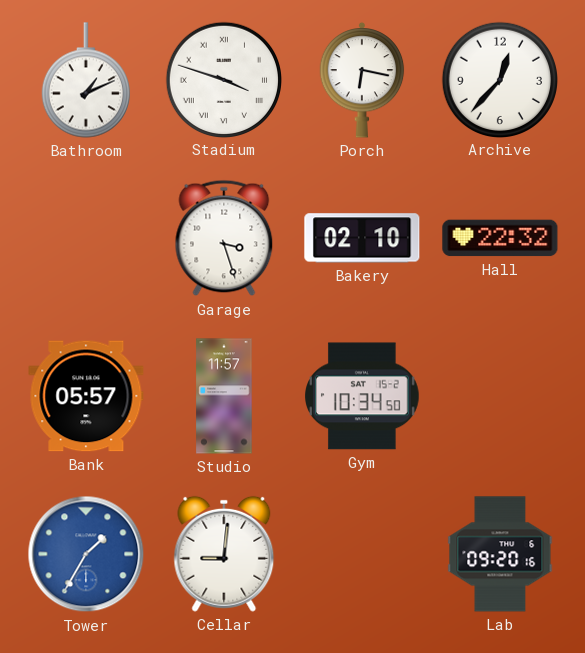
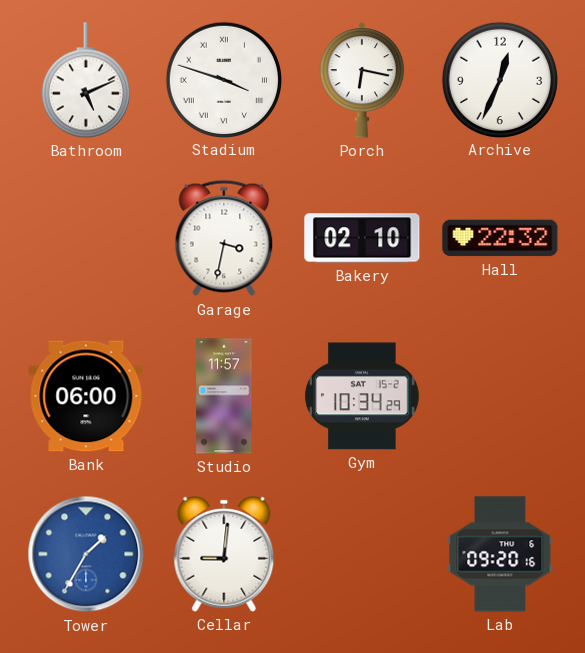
Bathroom: 1:11 -> 5:11
Archive: 12:37 -> 12:34
Garage: 3:27 -> 3:32
Bank: 05:57 -> 06:00
Gym: 10:34:50 -> 10:34:29
